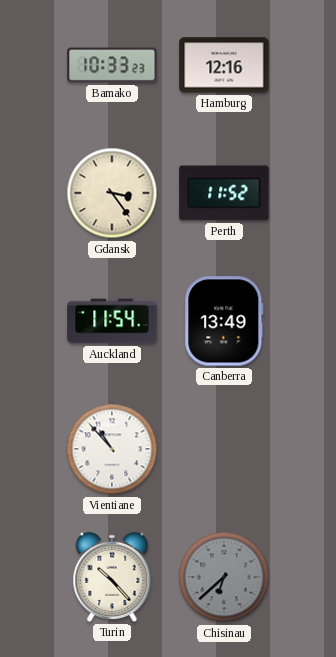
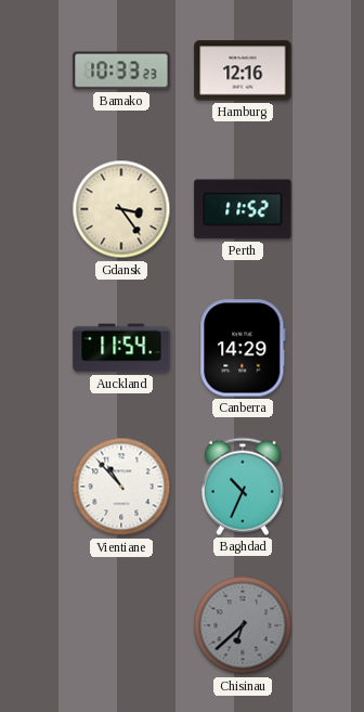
Canberra: 13:49 -> 14:29
Baghdad: none -> 10:34
Turin: 10:23 -> none
